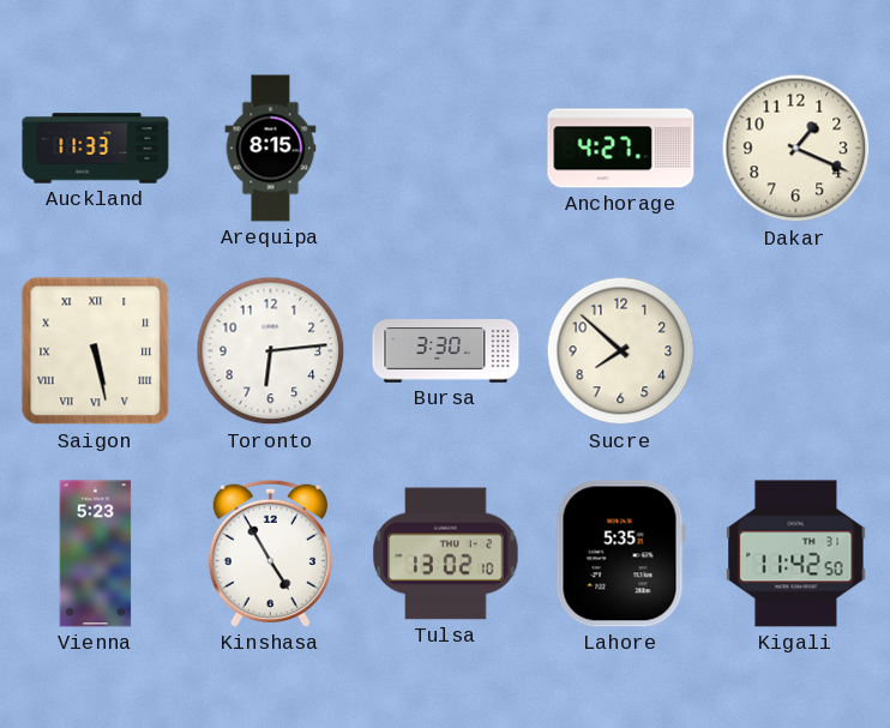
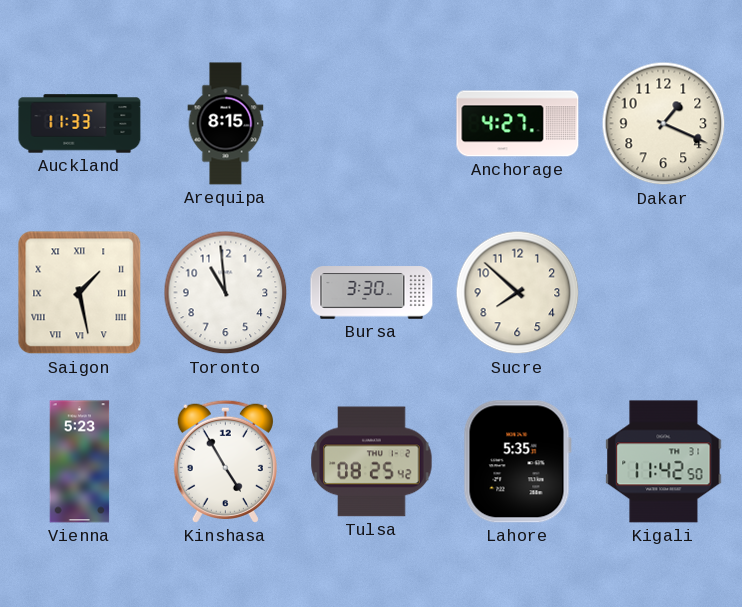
Saigon: 5:28 -> 1:28
Toronto: 6:14 -> 10:59
Tulsa: 13:02 -> 08:25
